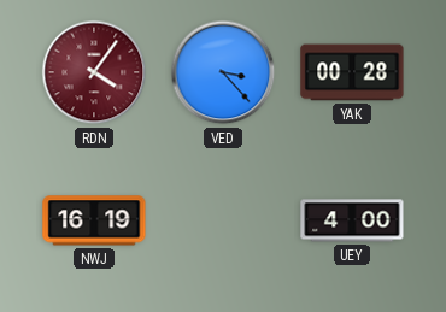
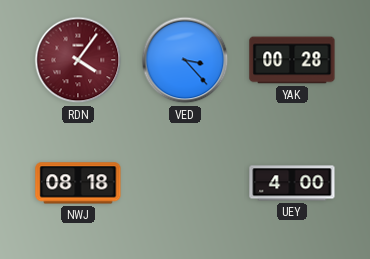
NWJ: 16:19 -> 08:18
